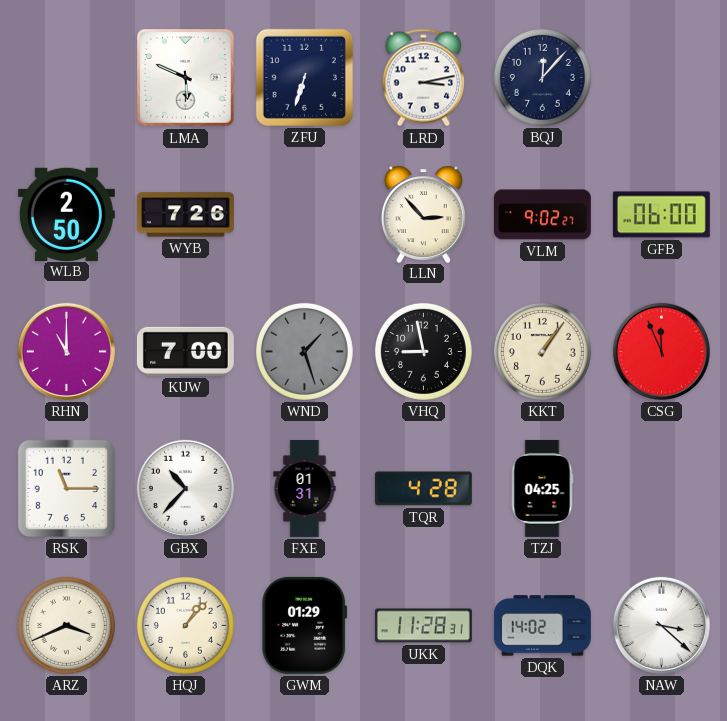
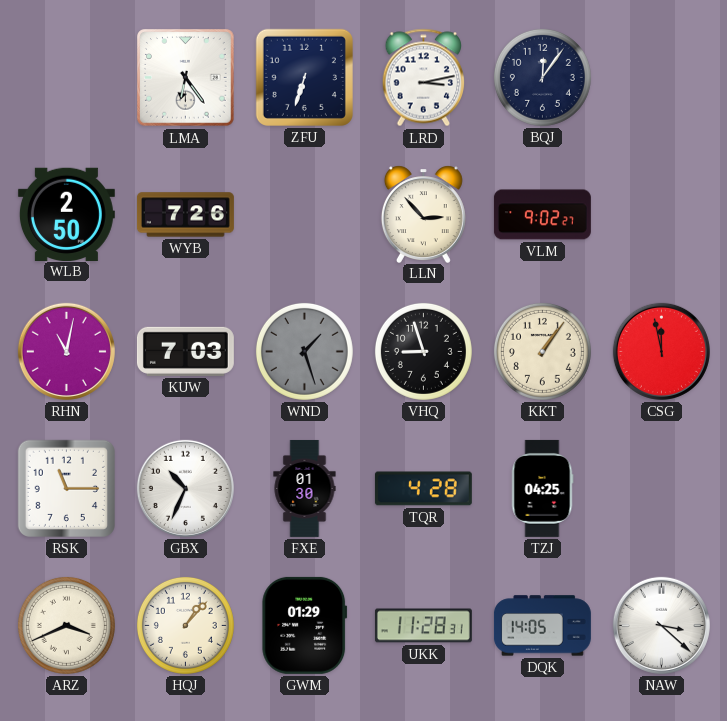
LMA: 5:49 -> 6:24
BQJ: 12:07 -> 12:06
GFB: 06:00 -> none
RHN: 11:00 -> 11:02
KUW: 7:00 -> 7:03
VHQ: 8:58 -> 8:57
CSG: 11:56 -> 11:58
GBX: 10:37 -> 10:34
FXE: 01:31 -> 01:30
DQK: 14:02 -> 14:05
